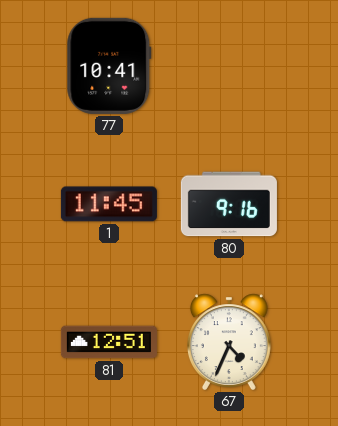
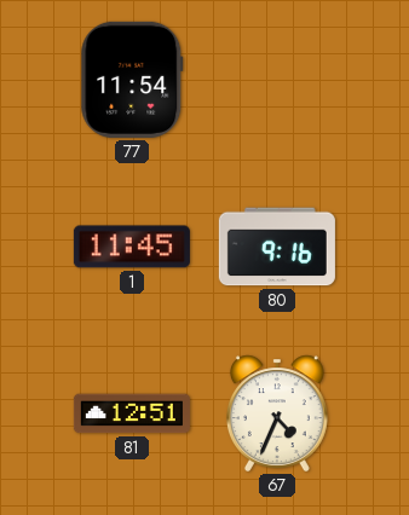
77: 10:41 -> 11:54
